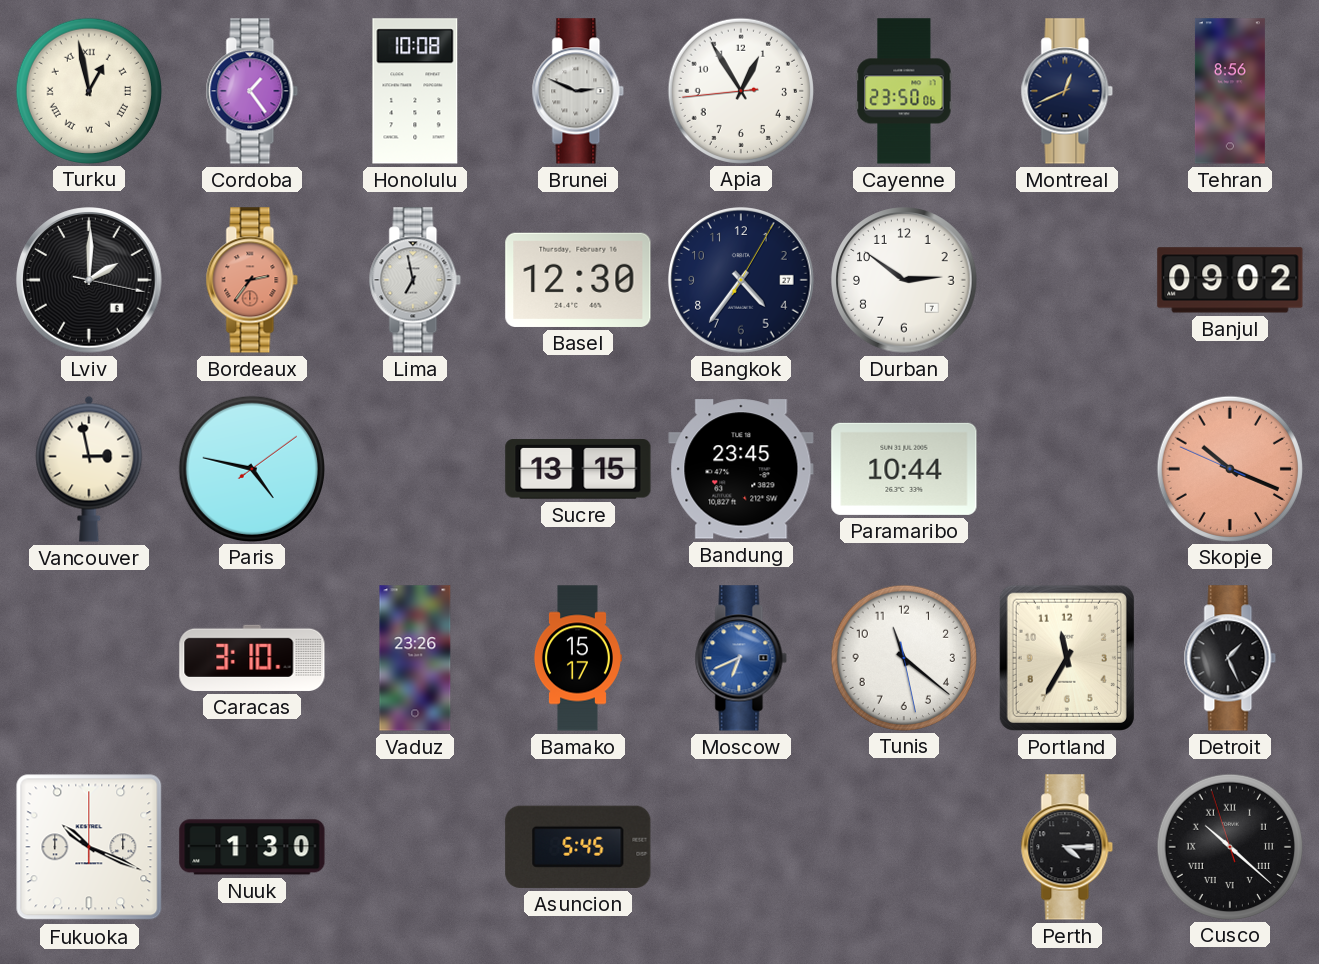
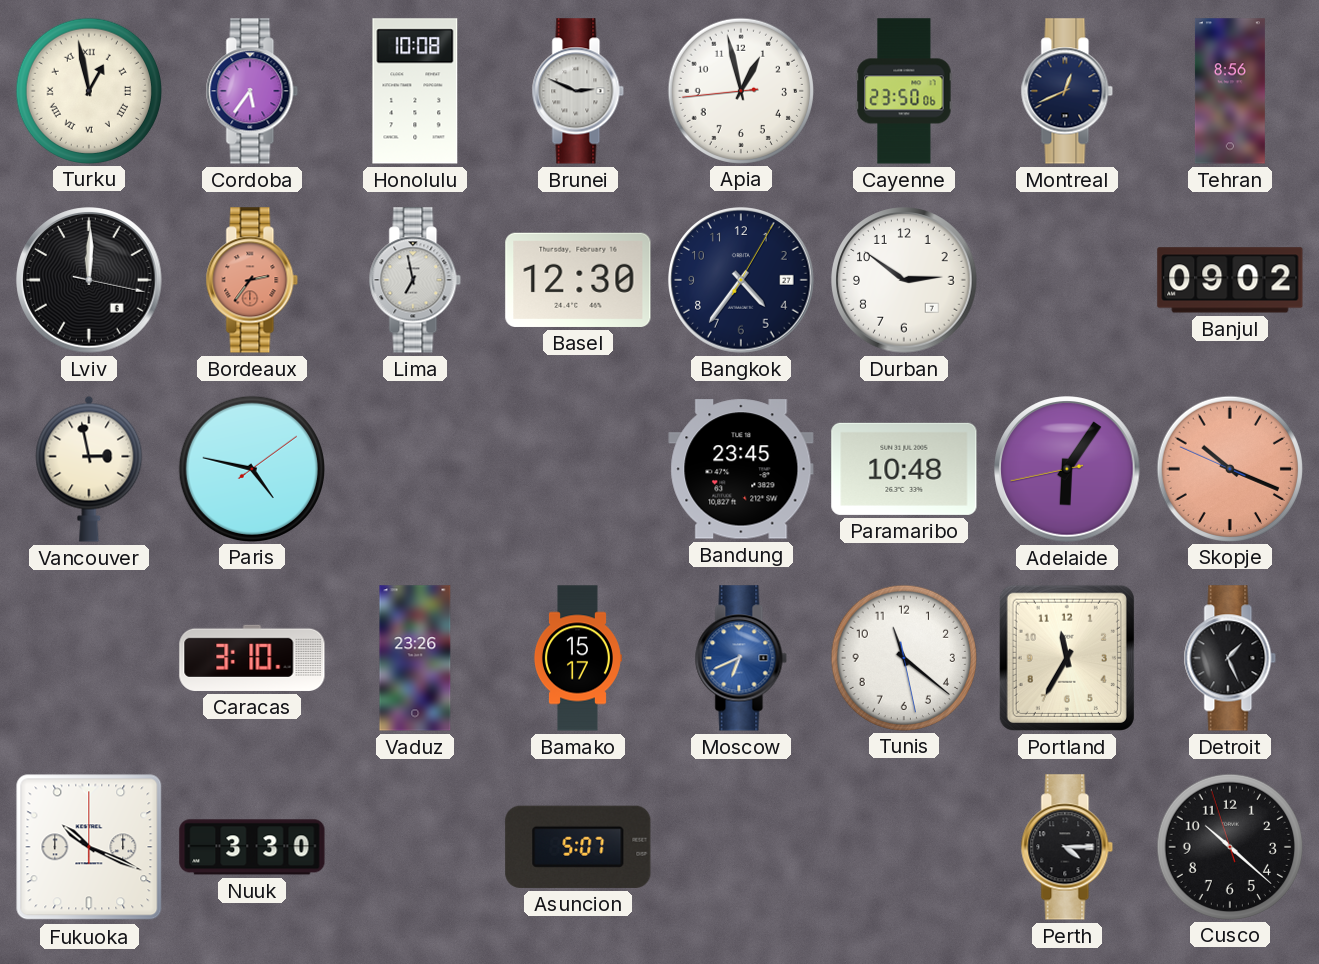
Cordoba: 1:24 -> 5:36
Apia: 12:54 -> 12:57
Lviv: 2:00 -> 12:00
Sucre: 13:15 -> none
Paramaribo: 10:44 -> 10:48
Adelaide: none -> 6:05
Nuuk: 1:30 -> 3:30
Asuncion: 5:45 -> 5:07
Cusco numerals: Roman -> Arabic
